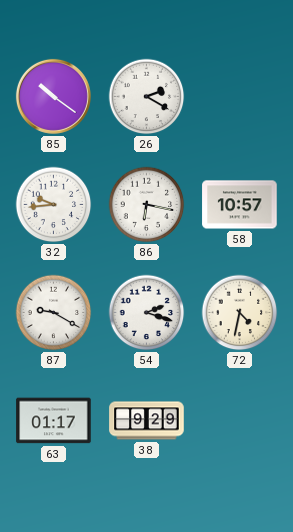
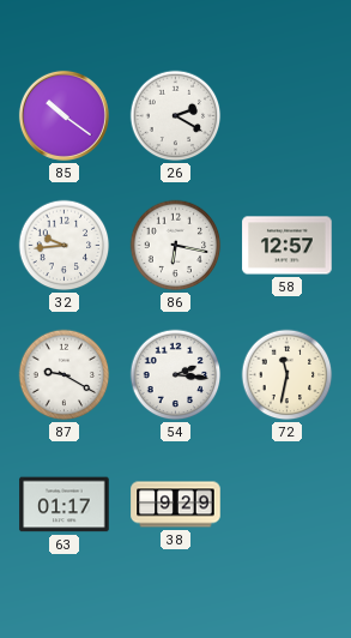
58: 10:57 -> 12:57
54: 2:18 -> 2:16
72: 4:32 -> 11:32
